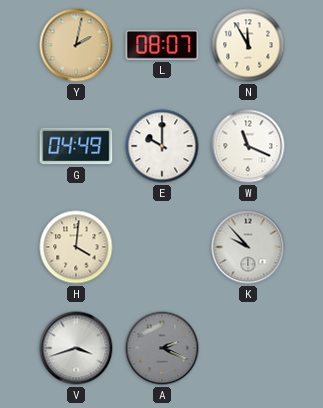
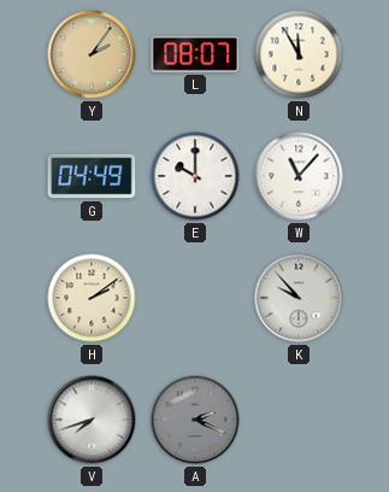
Y: 2:02 -> 2:06
W: 11:19 -> 11:07
H: 4:01 -> 2:09
V: 3:42 -> 7:42
